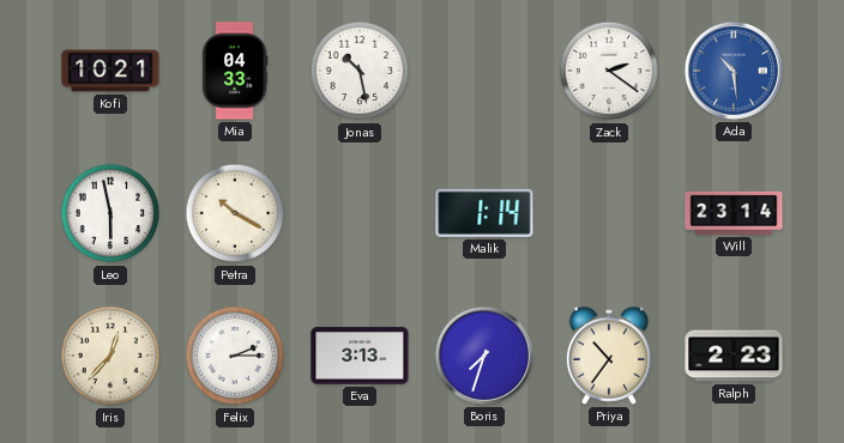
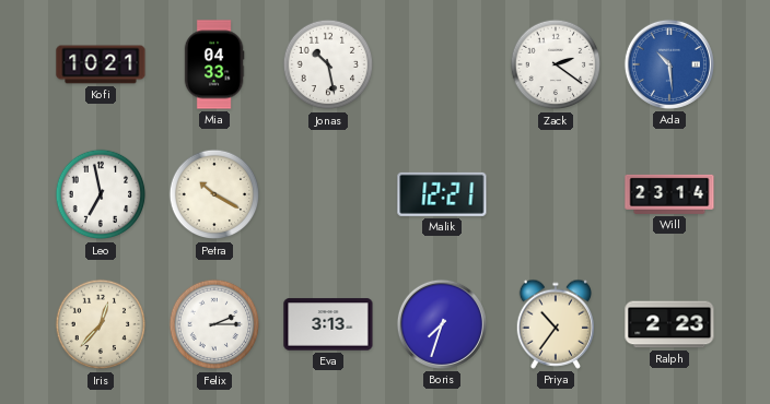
Leo: 5:58 -> 6:58
Malik: 1:14 -> 12:21
